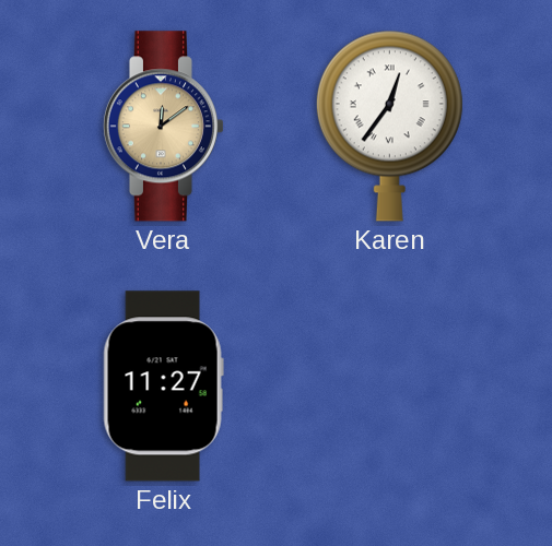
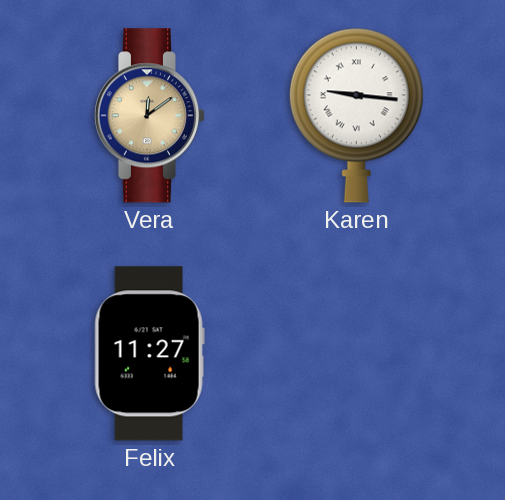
Karen: 12:36 -> 9:16
